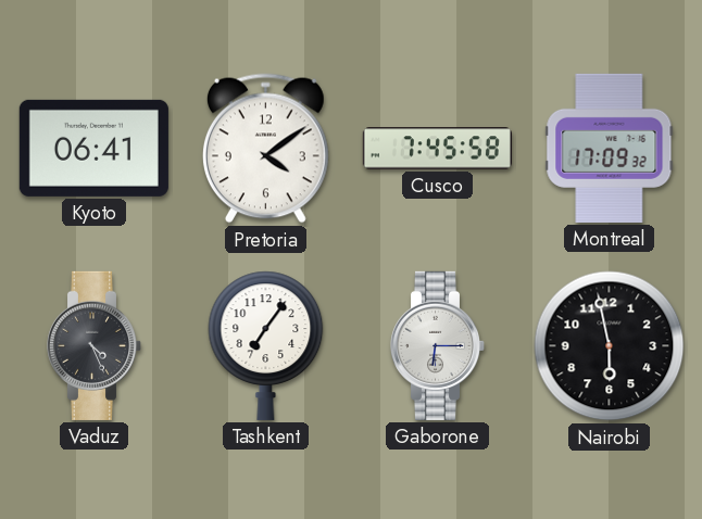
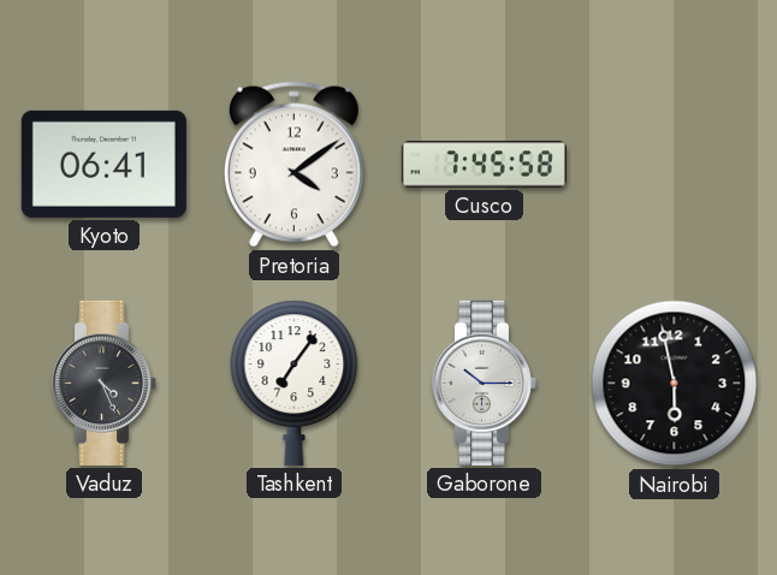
Montreal: 17:09 -> none
Gaborone: 6:15 -> 10:15
